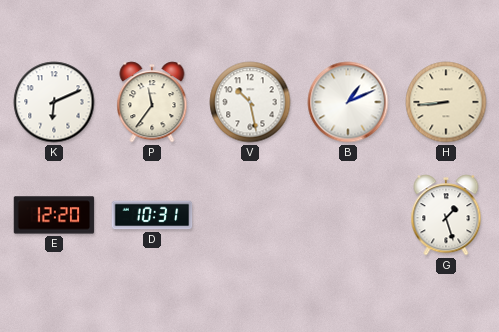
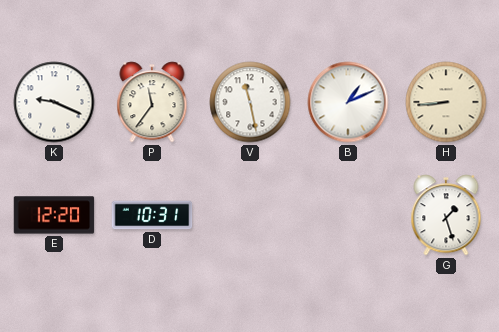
K: 6:11 -> 9:19
V: 10:28 -> 11:28
